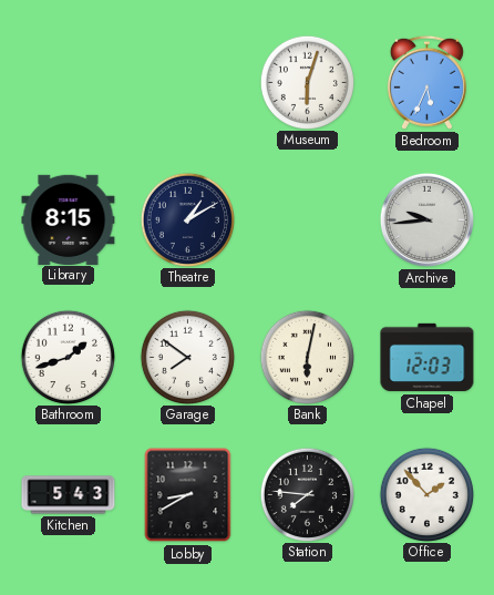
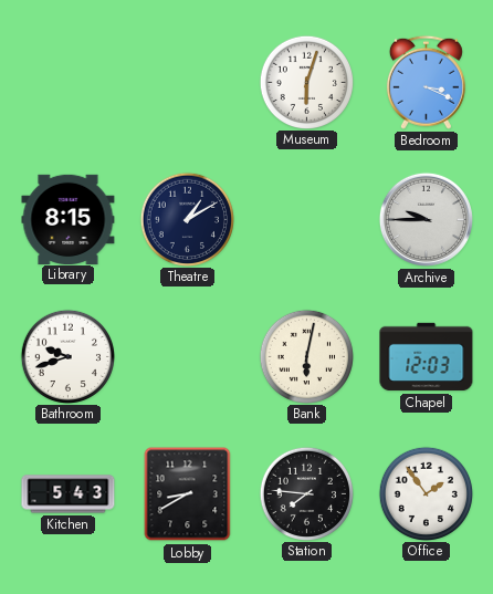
Bedroom: 5:34 -> 3:19
Archive: 9:44 -> 9:45
Bathroom: 1:42 -> 9:42
Garage: 7:51 -> none
Office: 1:53 -> 1:54
